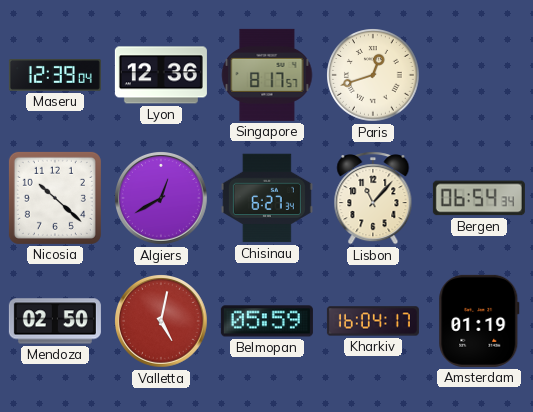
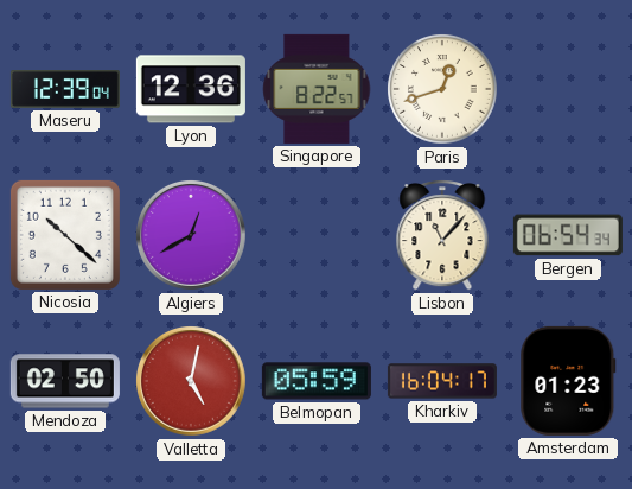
Singapore: 8:17 -> 8:22
Chisinau: 6:27 -> none
Amsterdam: 01:19 -> 01:23
